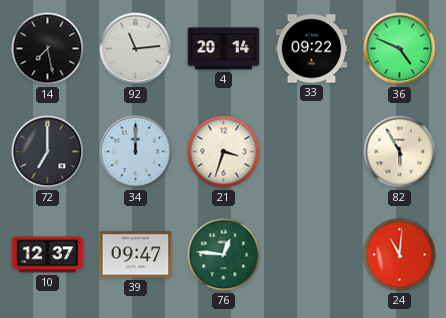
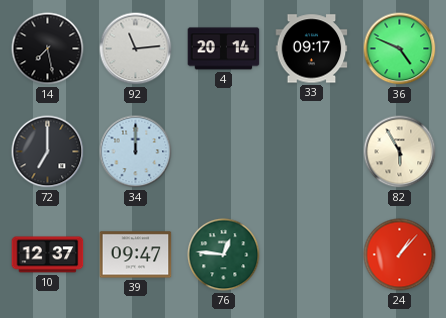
33: 09:22 -> 09:17
21: 3:33 -> none
24: 11:01 -> 1:07
